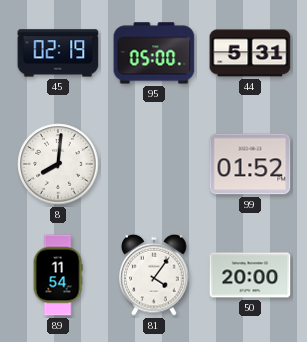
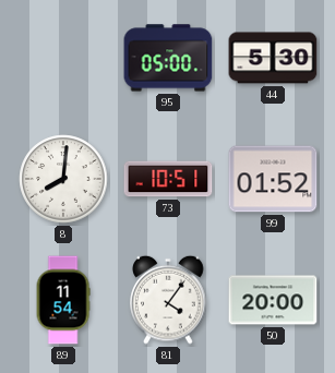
45: 02:19 -> none
44: 5:31 -> 5:30
73: none -> 10:51
